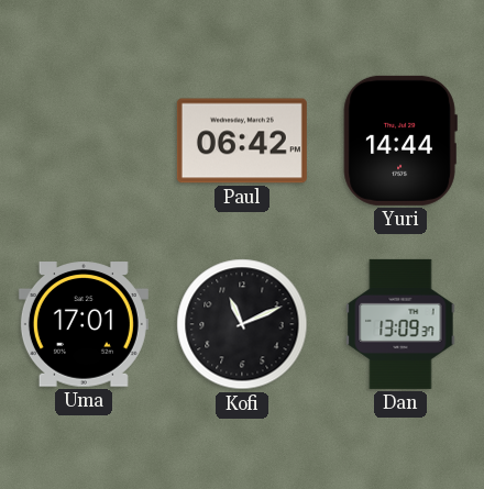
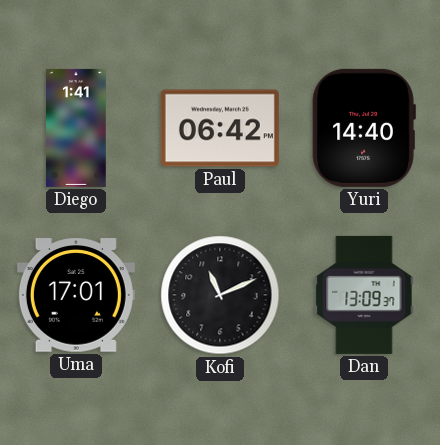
Diego: none -> 1:41
Yuri: 14:44 -> 14:40
